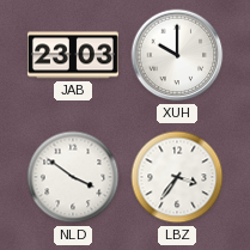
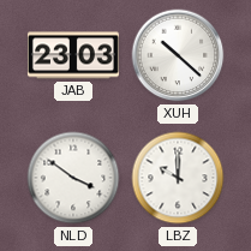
XUH: 10:00 -> 10:22
LBZ: 3:36 -> 10:00
